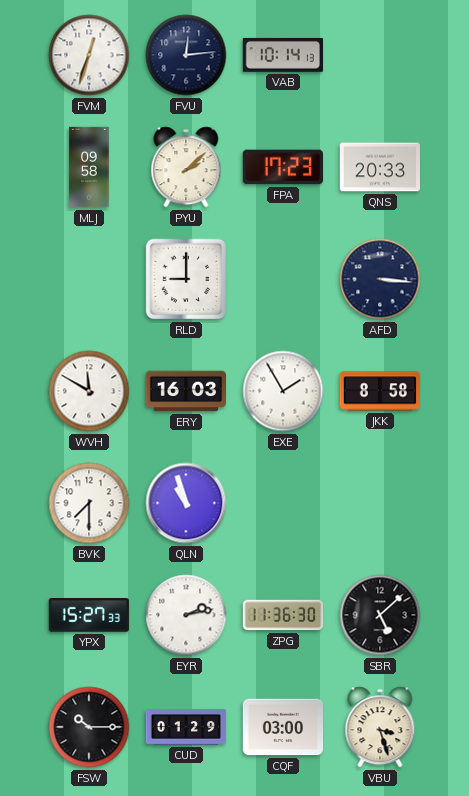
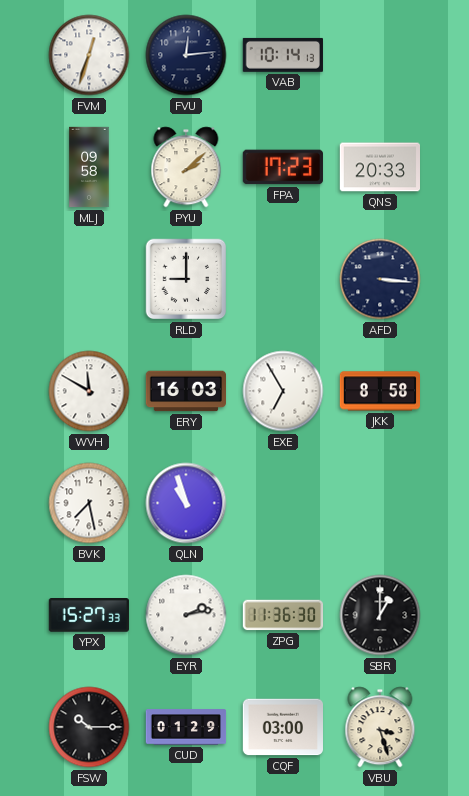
EXE: 1:55 -> 6:55
BVK: 7:30 -> 7:28
SBR: 5:08 -> 1:00
